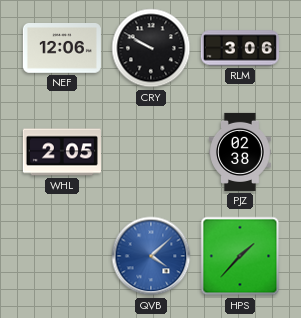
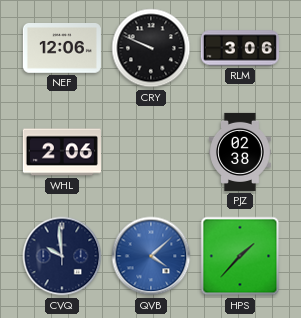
CRY: 9:50 -> 9:49
WHL: 2:05 -> 2:06
CVQ: none -> 9:59
